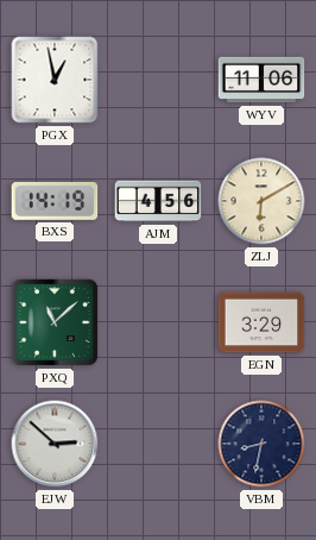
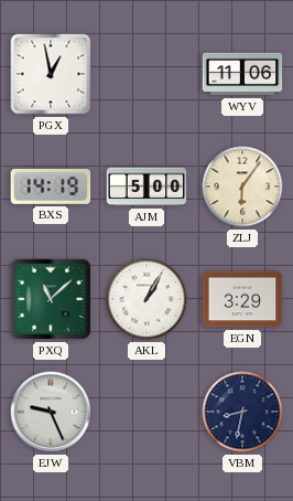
AJM: 4:56 -> 5:00
ZLJ: 6:10 -> 6:06
AKL: none -> 1:05
EJW: 2:52 -> 9:26
